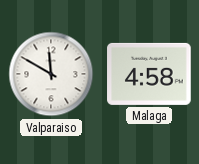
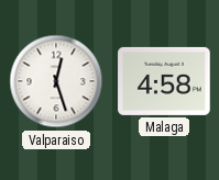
Valparaiso: 11:50 -> 12:27
